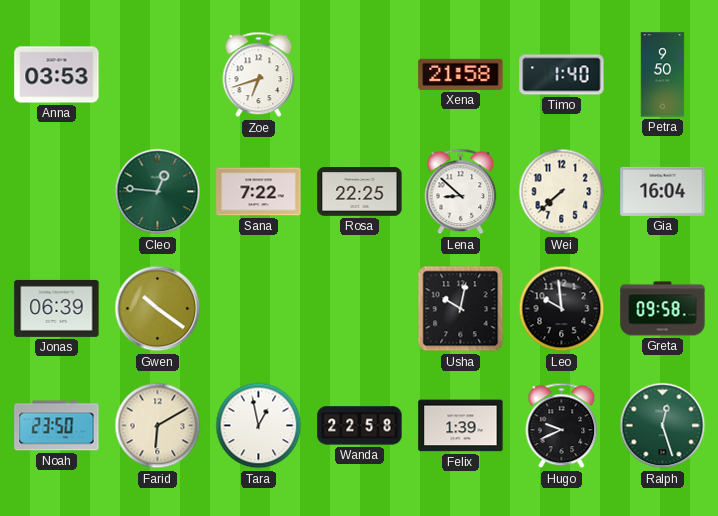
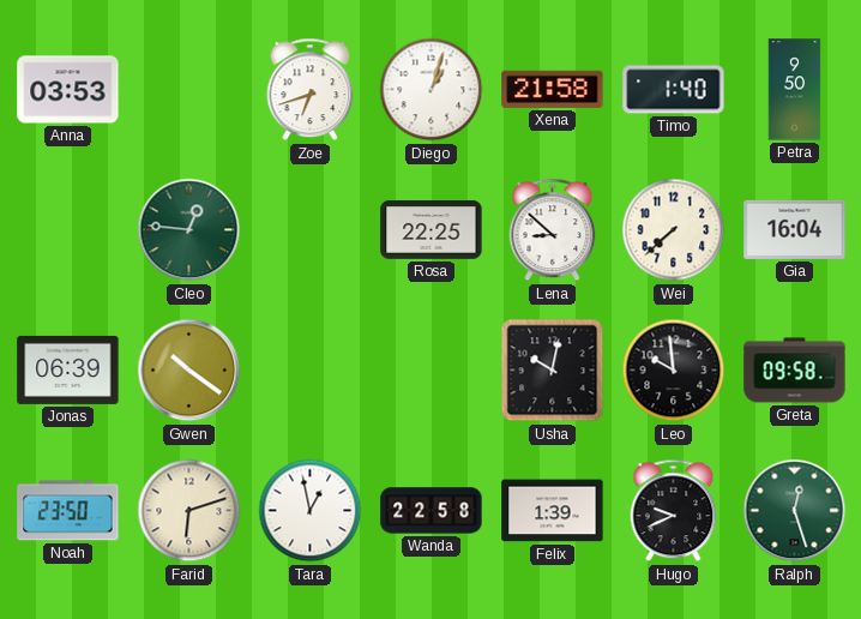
Diego: none -> 1:03
Sana: 7:22 -> none
Farid: 6:10 -> 6:12
